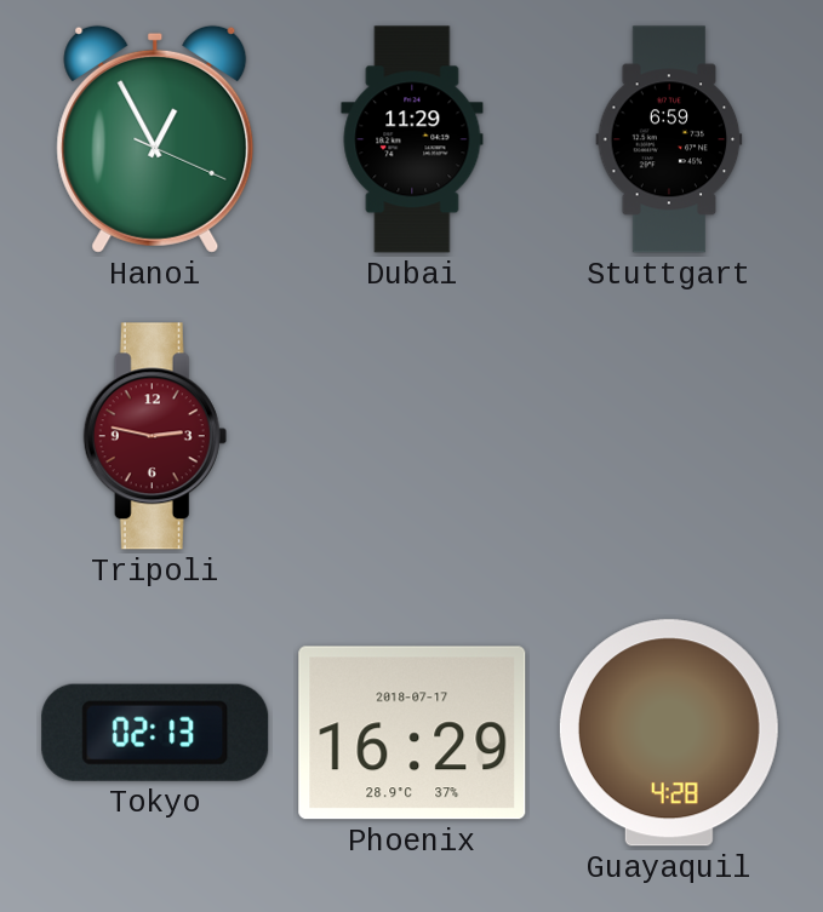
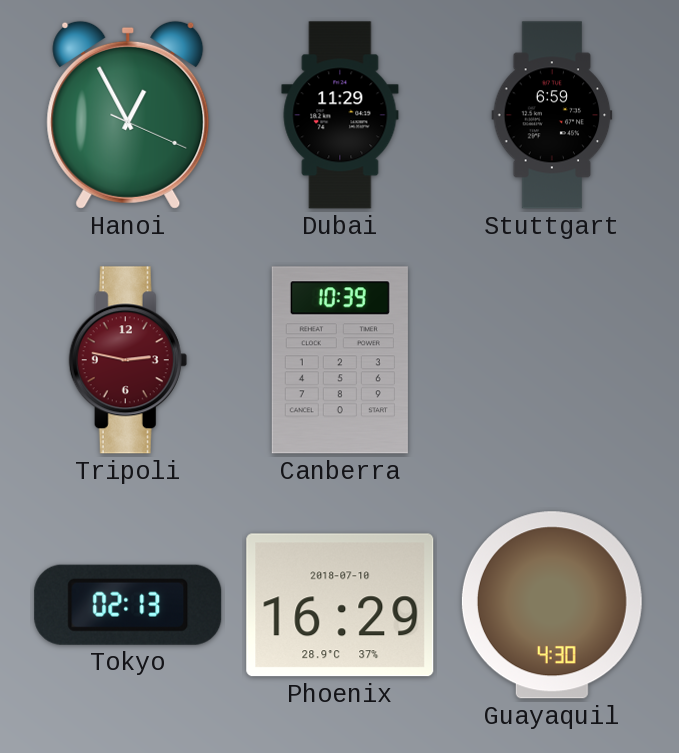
Canberra: none -> 10:39
Phoenix date: 2018-07-17 -> 2018-07-10
Guayaquil: 4:28 -> 4:30
